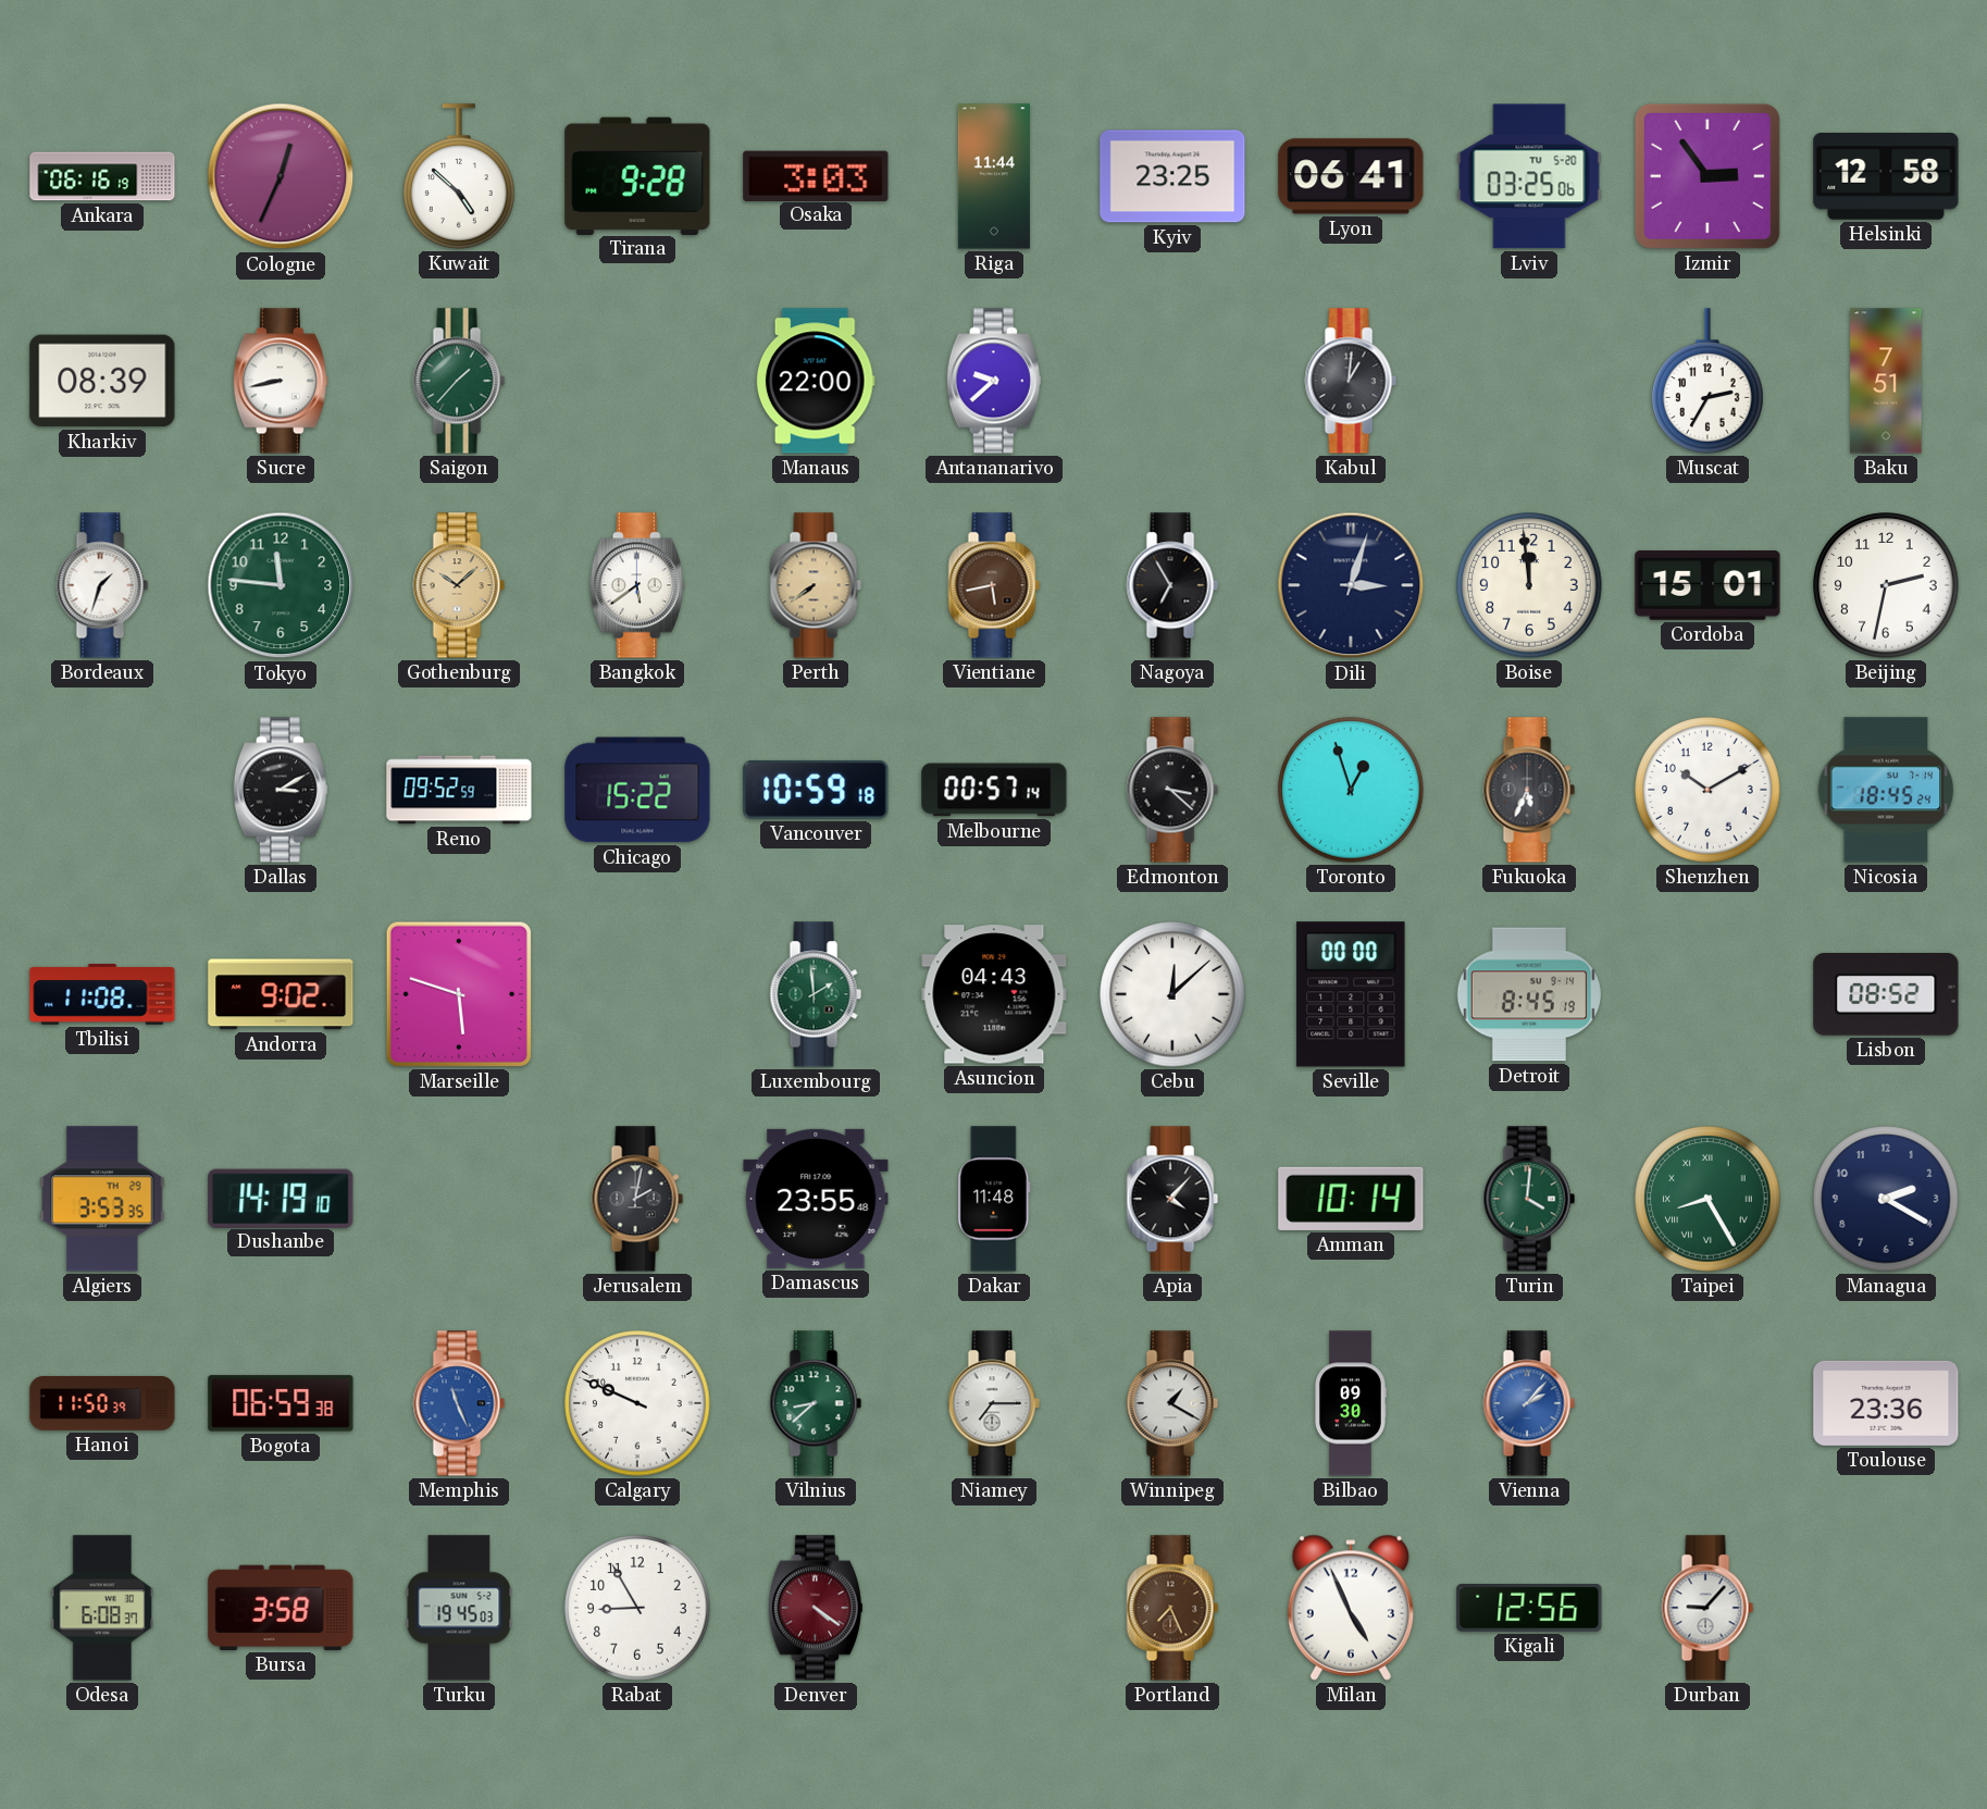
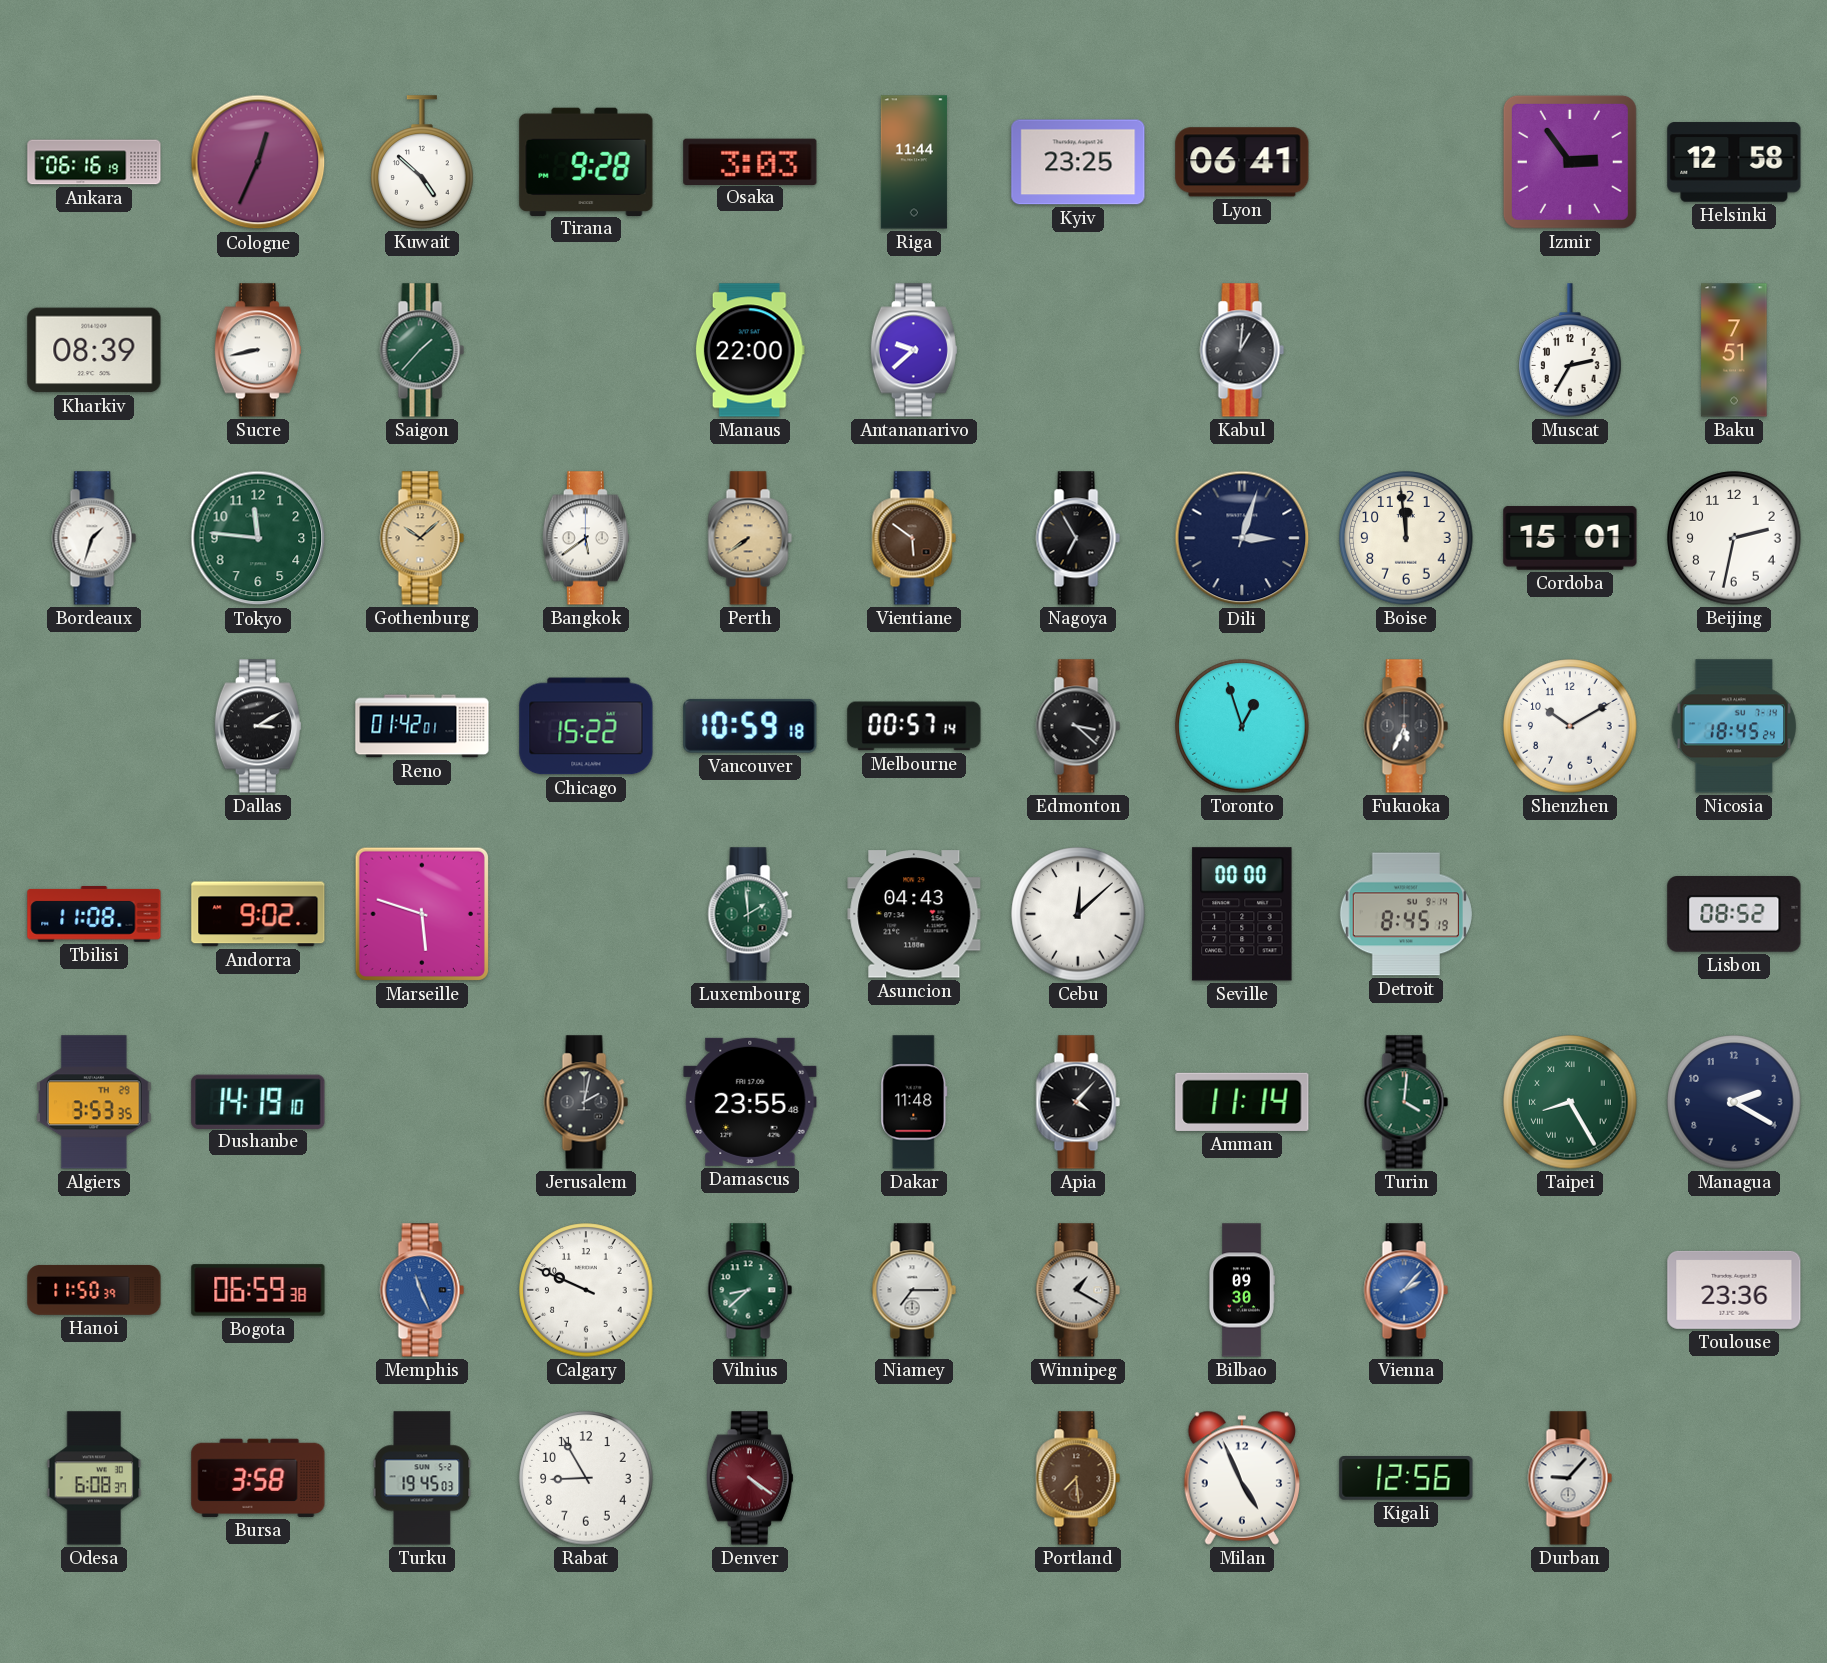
Lviv: 03:25 -> none
Vientiane: 5:43 -> 5:51
Reno: 09:52 -> 01:42
Amman: 10:14 -> 11:14
Portland: 7:26 -> 7:29
